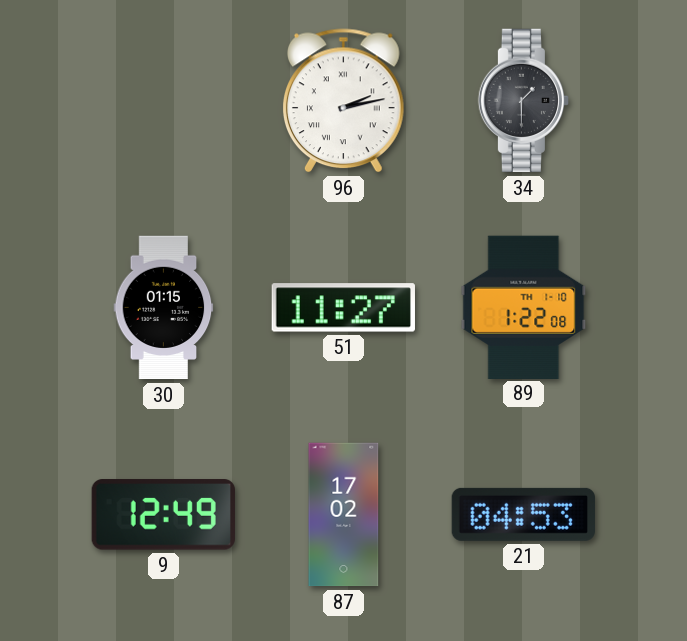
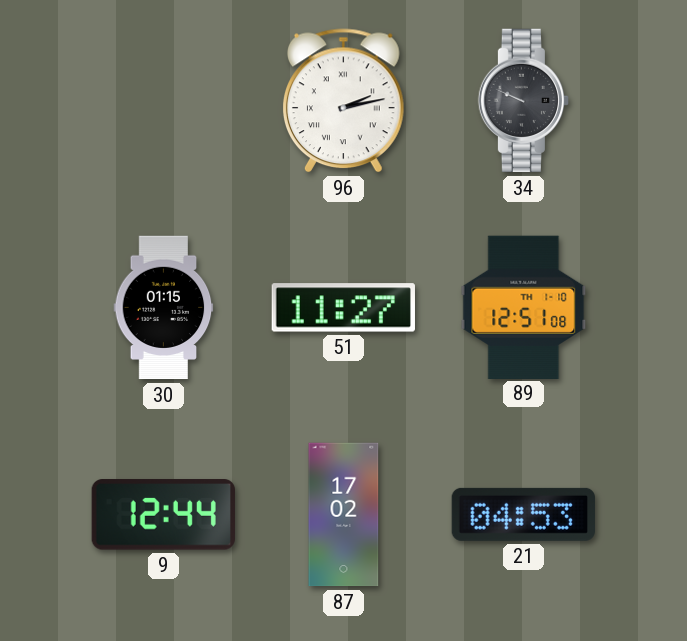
34: 1:30 -> 9:49
89: 1:22 -> 12:51
9: 12:49 -> 12:44
